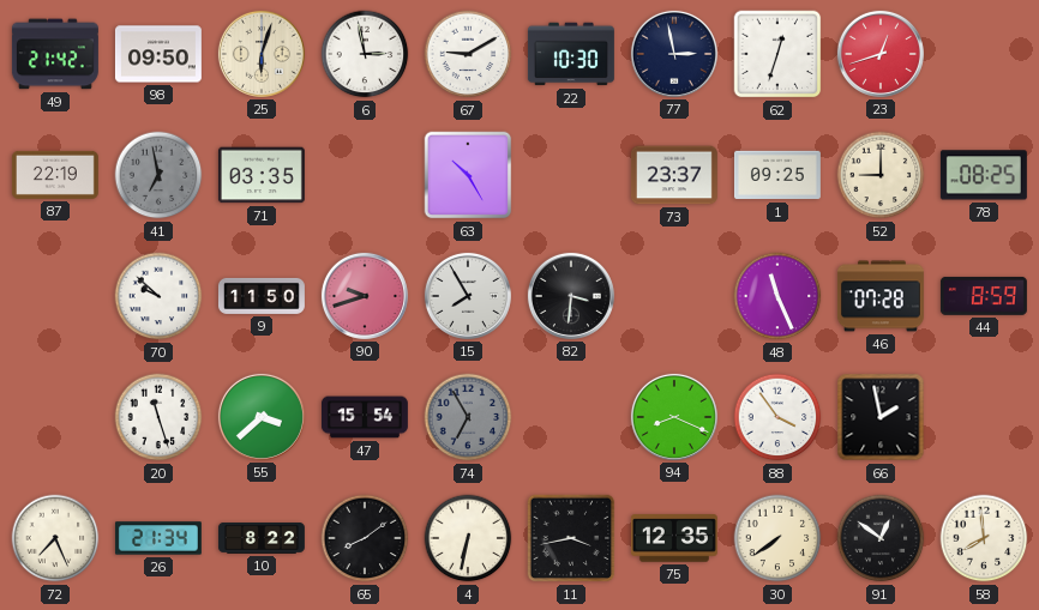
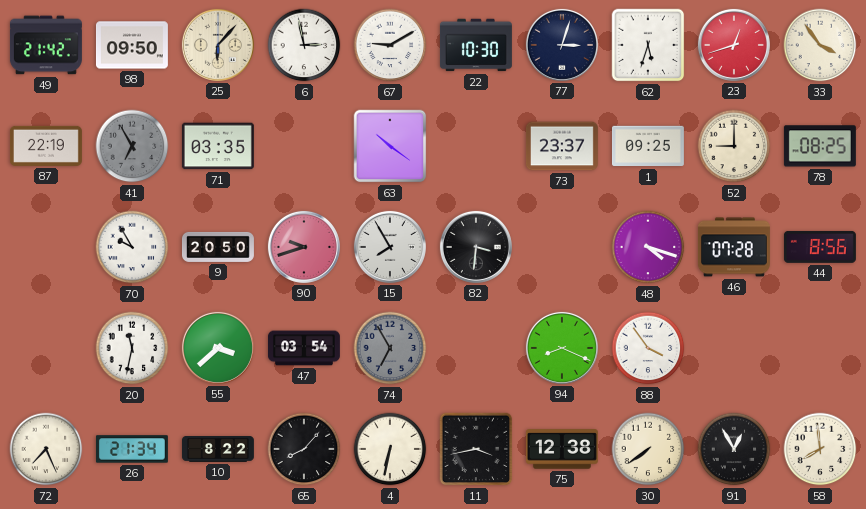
25: 6:03 -> 6:07
77: 2:58 -> 3:03
62: 12:33 -> 5:33
33: none -> 3:54
41: 6:58 -> 6:55
63: 10:25 -> 10:21
70: 9:52 -> 9:55
9: 11:50 -> 20:50
48: 11:26 -> 4:18
44: 8:59 -> 8:56
20: 11:27 -> 11:32
47: 15:54 -> 03:54
66: 1:58 -> none
65: 8:09 -> 8:07
75: 12:35 -> 12:38
91: 12:51 -> 12:55
